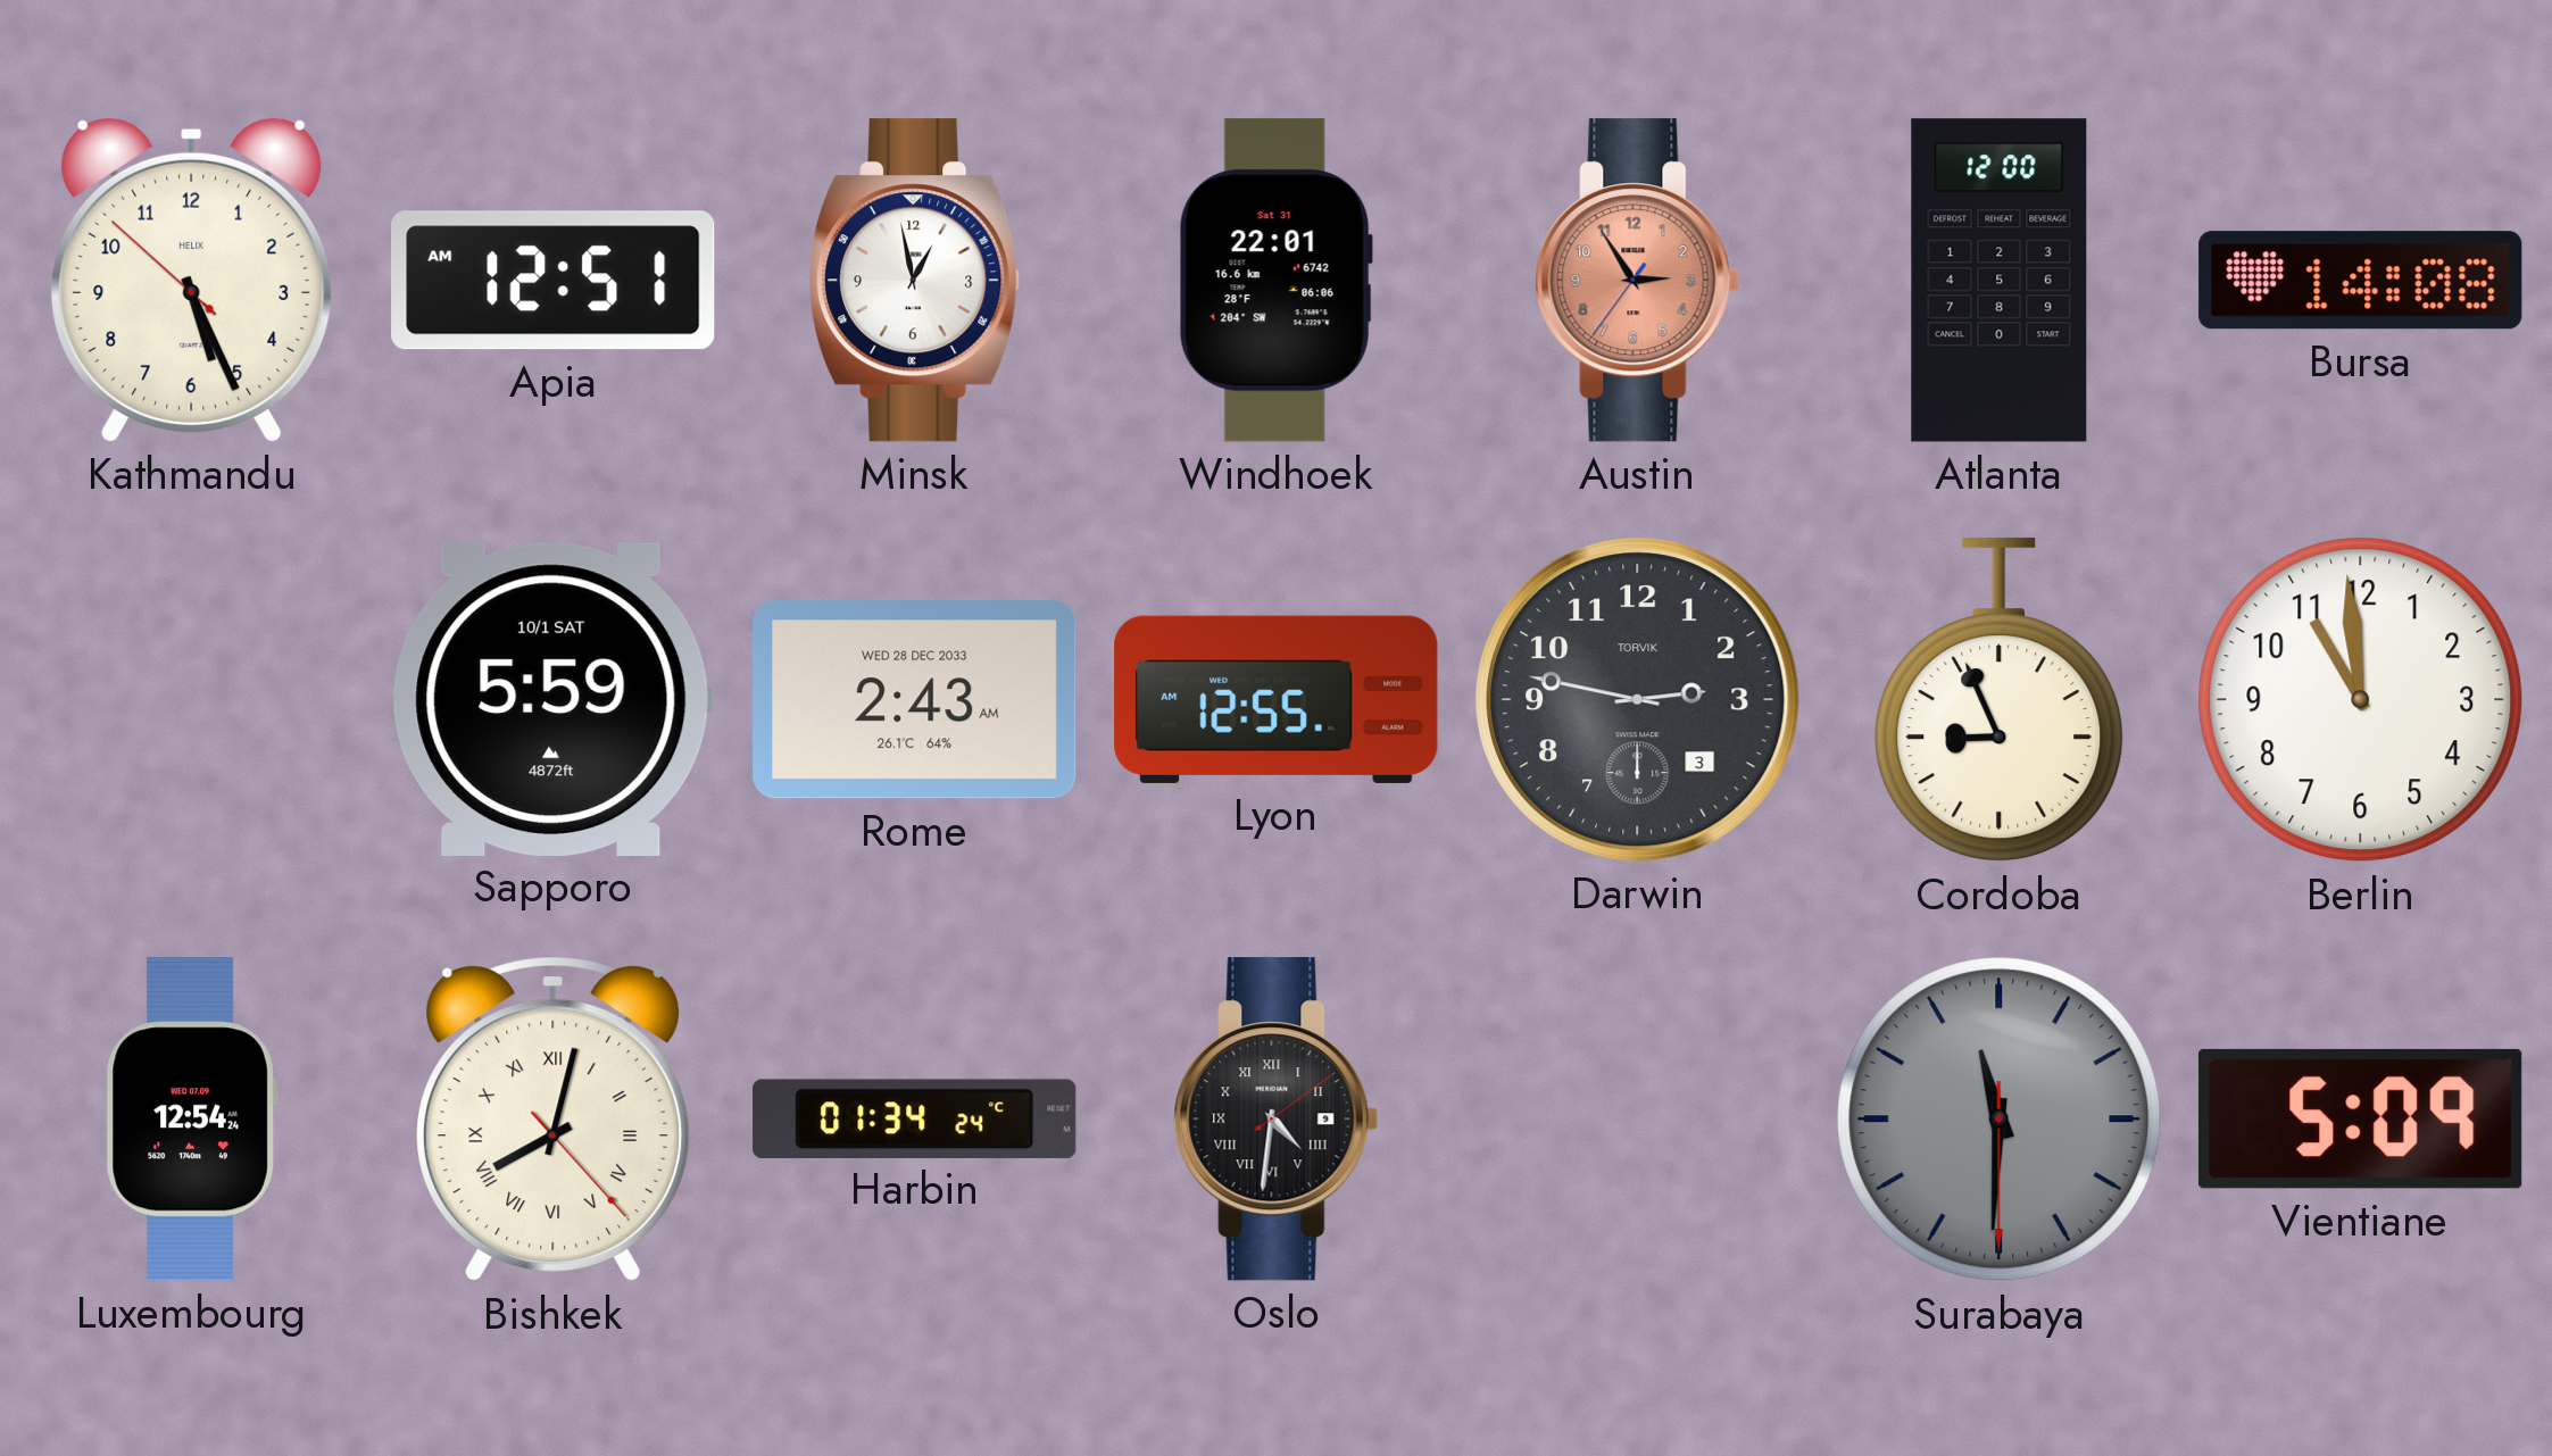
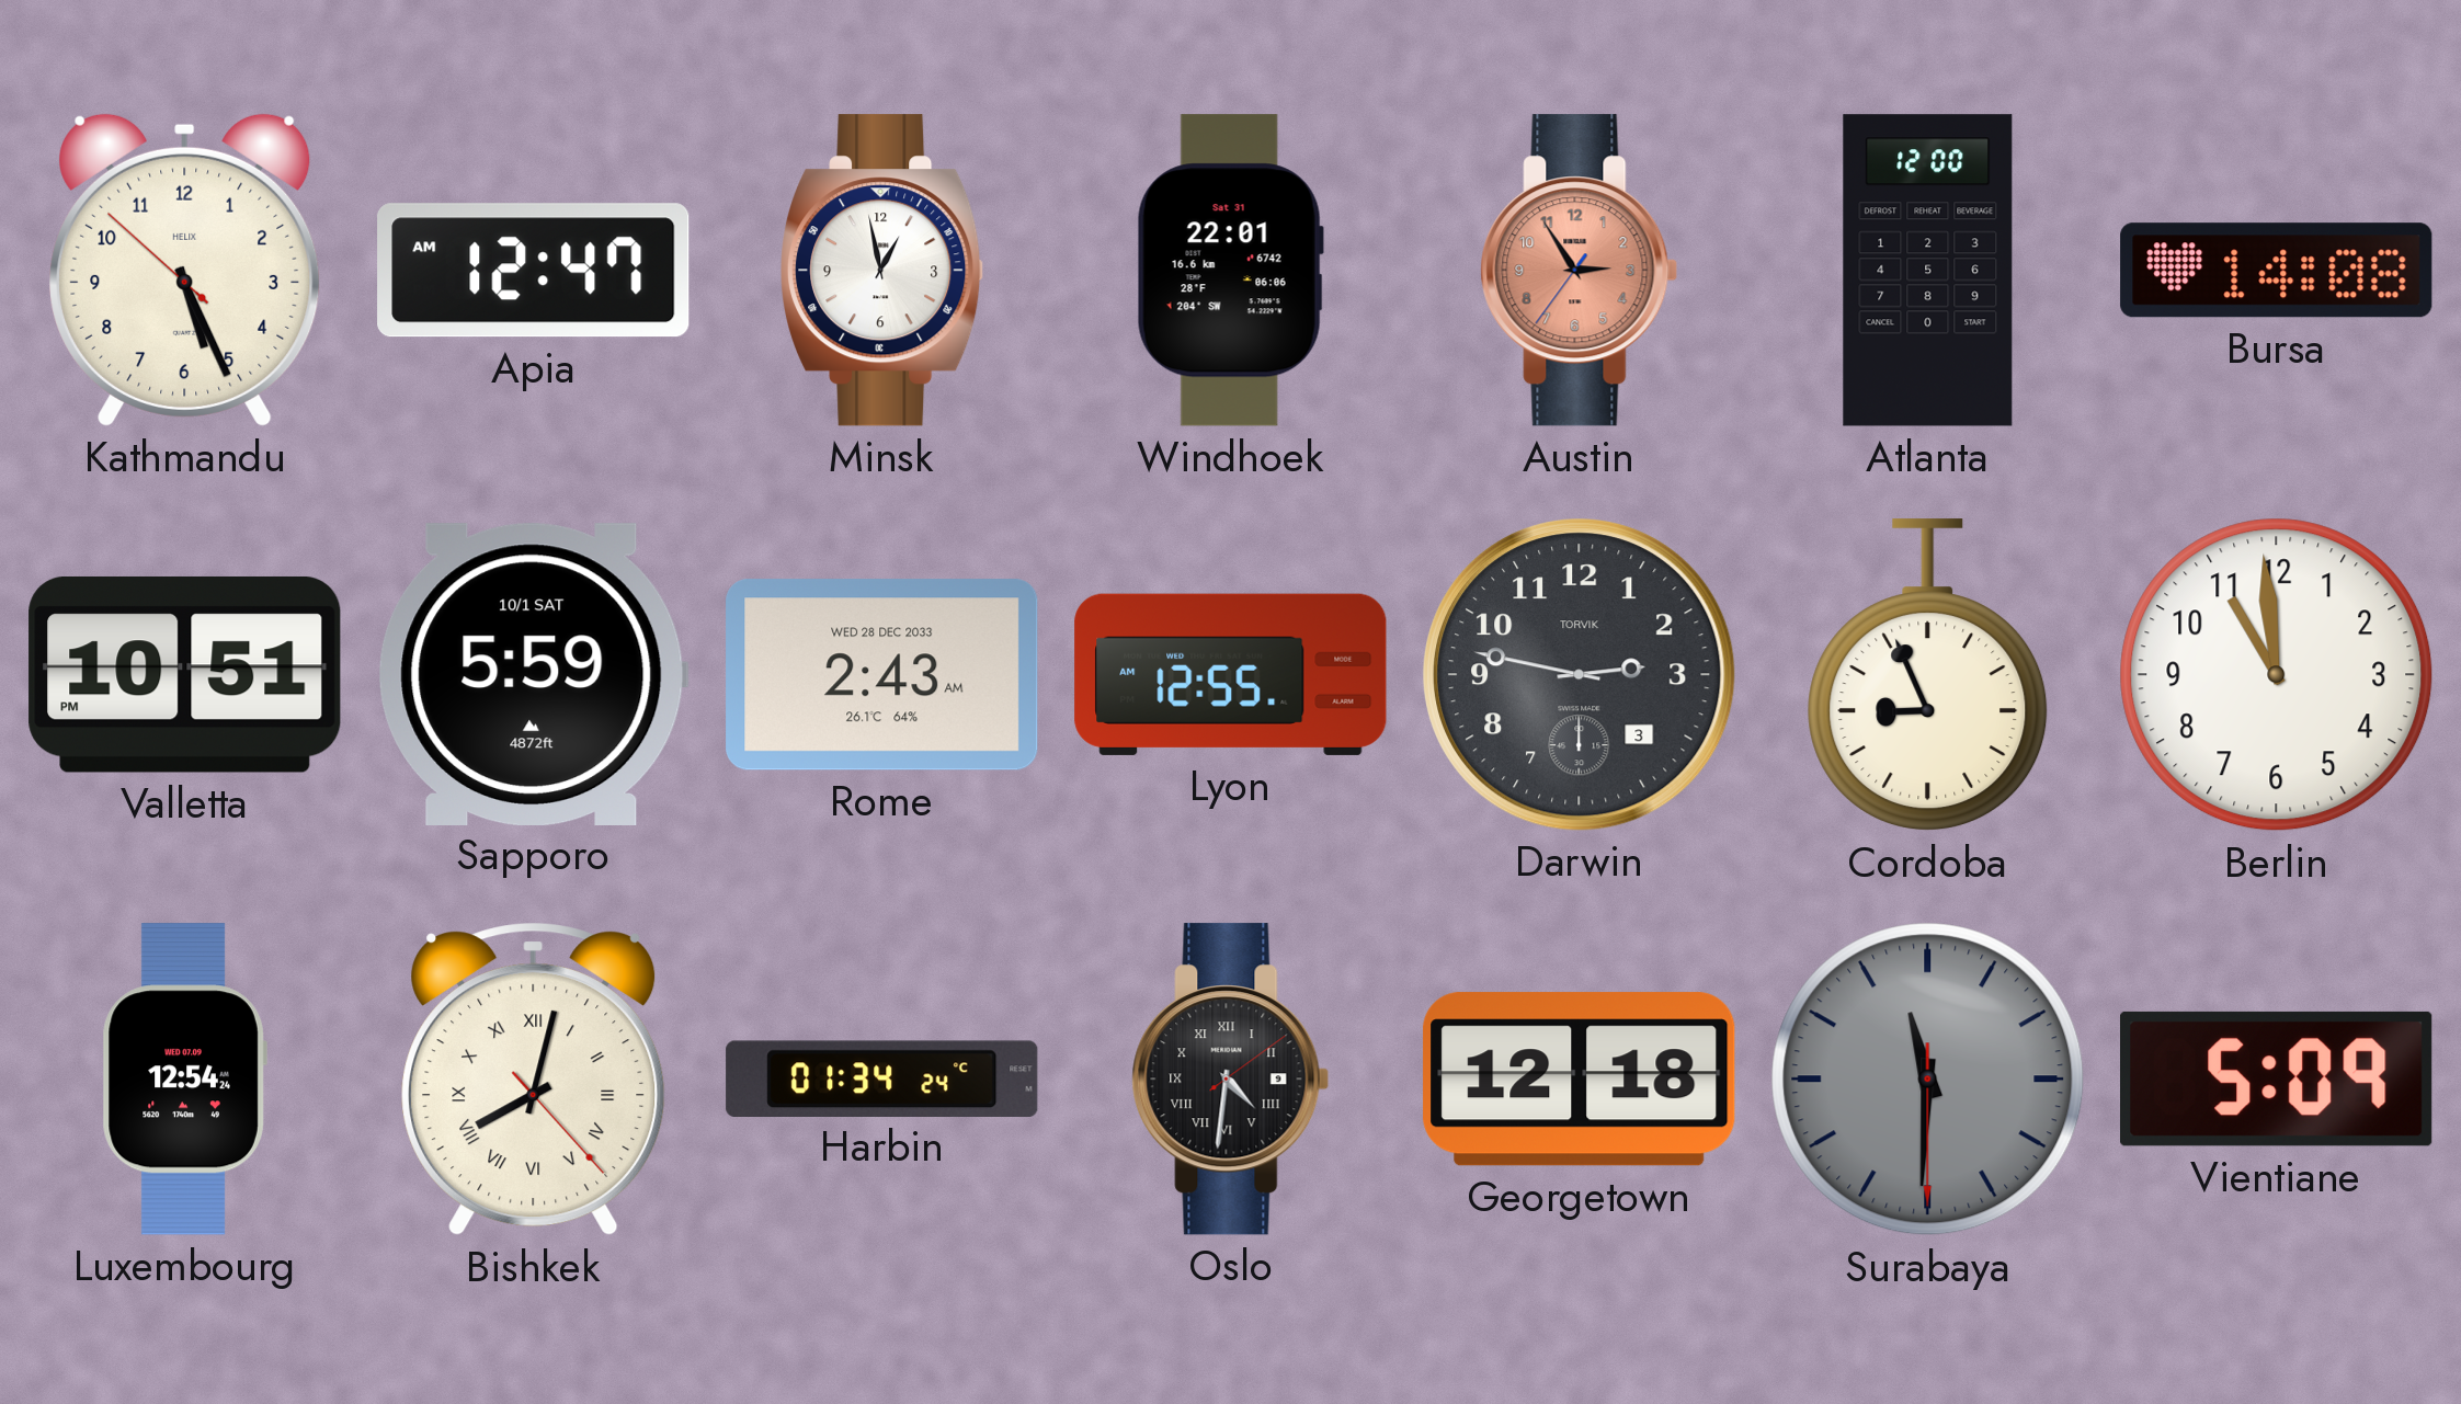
Apia: 12:51 -> 12:47
Valletta: none -> 10:51
Georgetown: none -> 12:18
